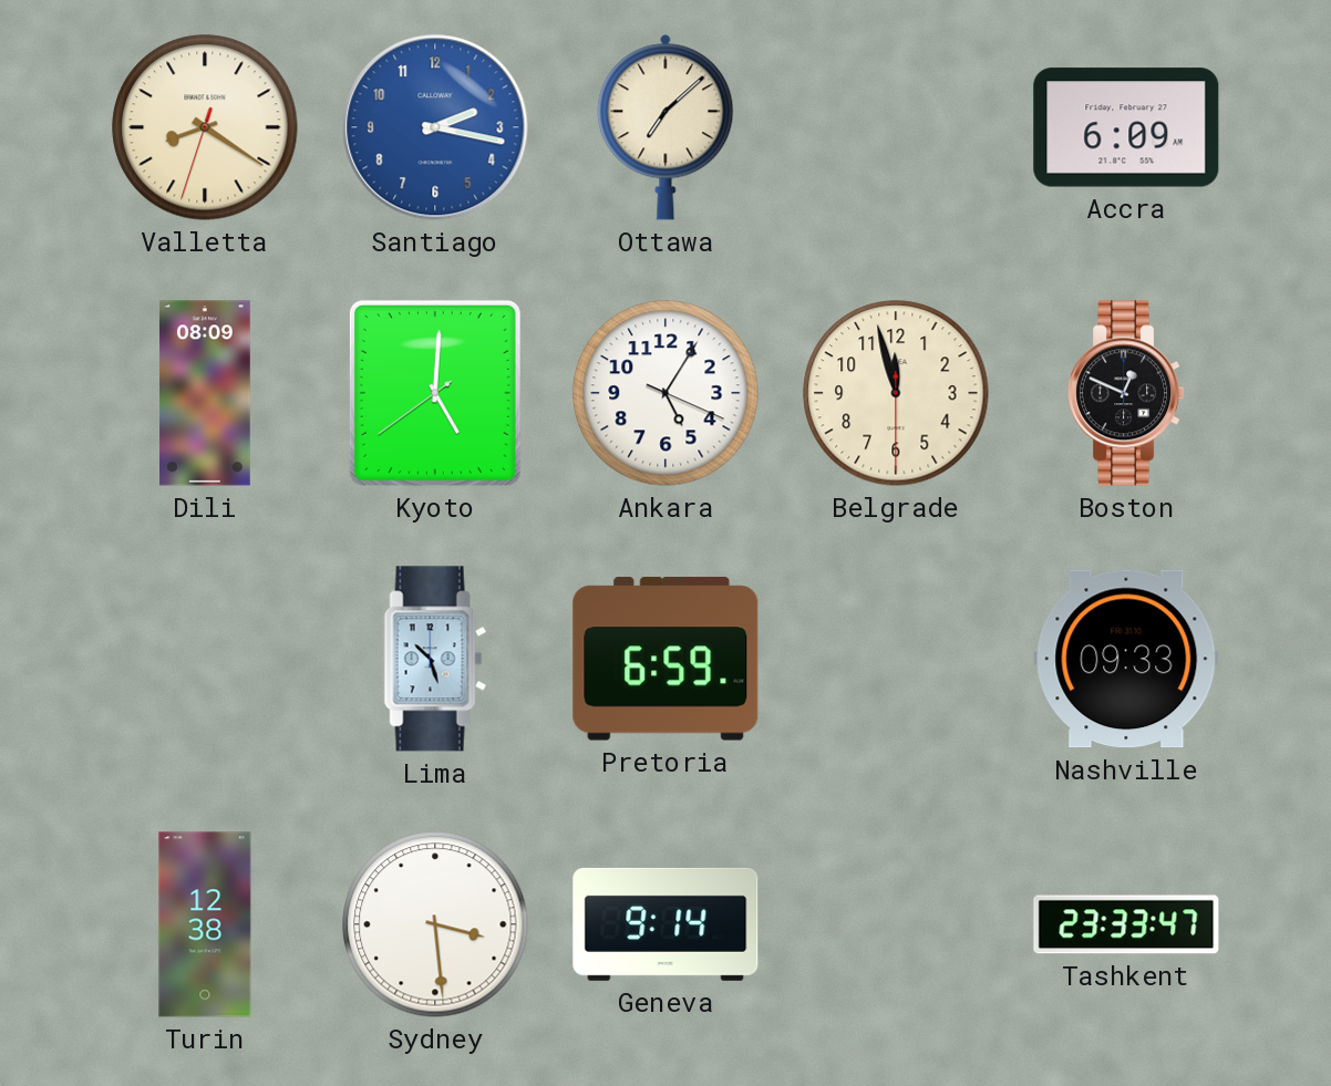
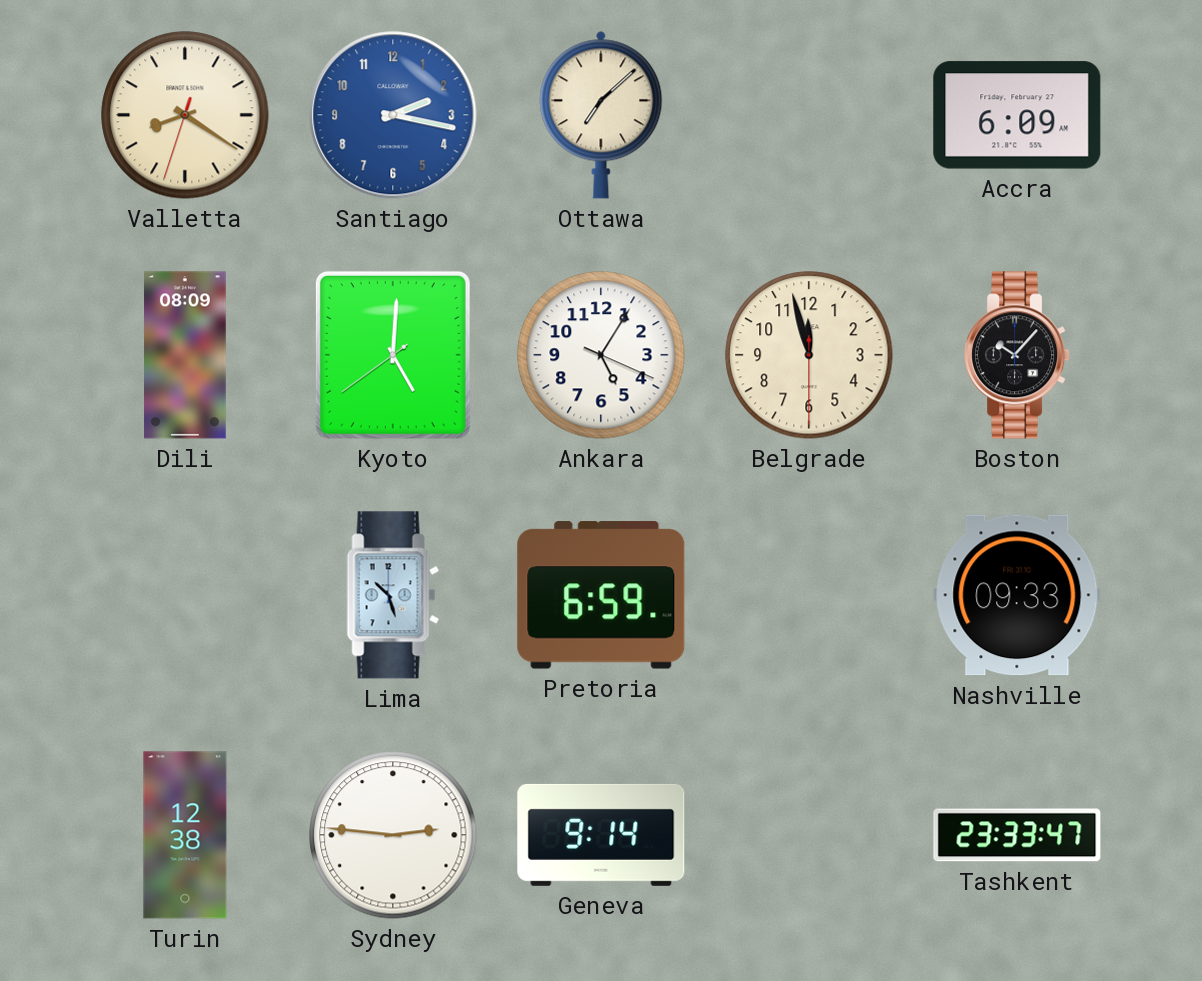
Boston: 12:49 -> 10:07
Sydney: 3:29 -> 2:46
